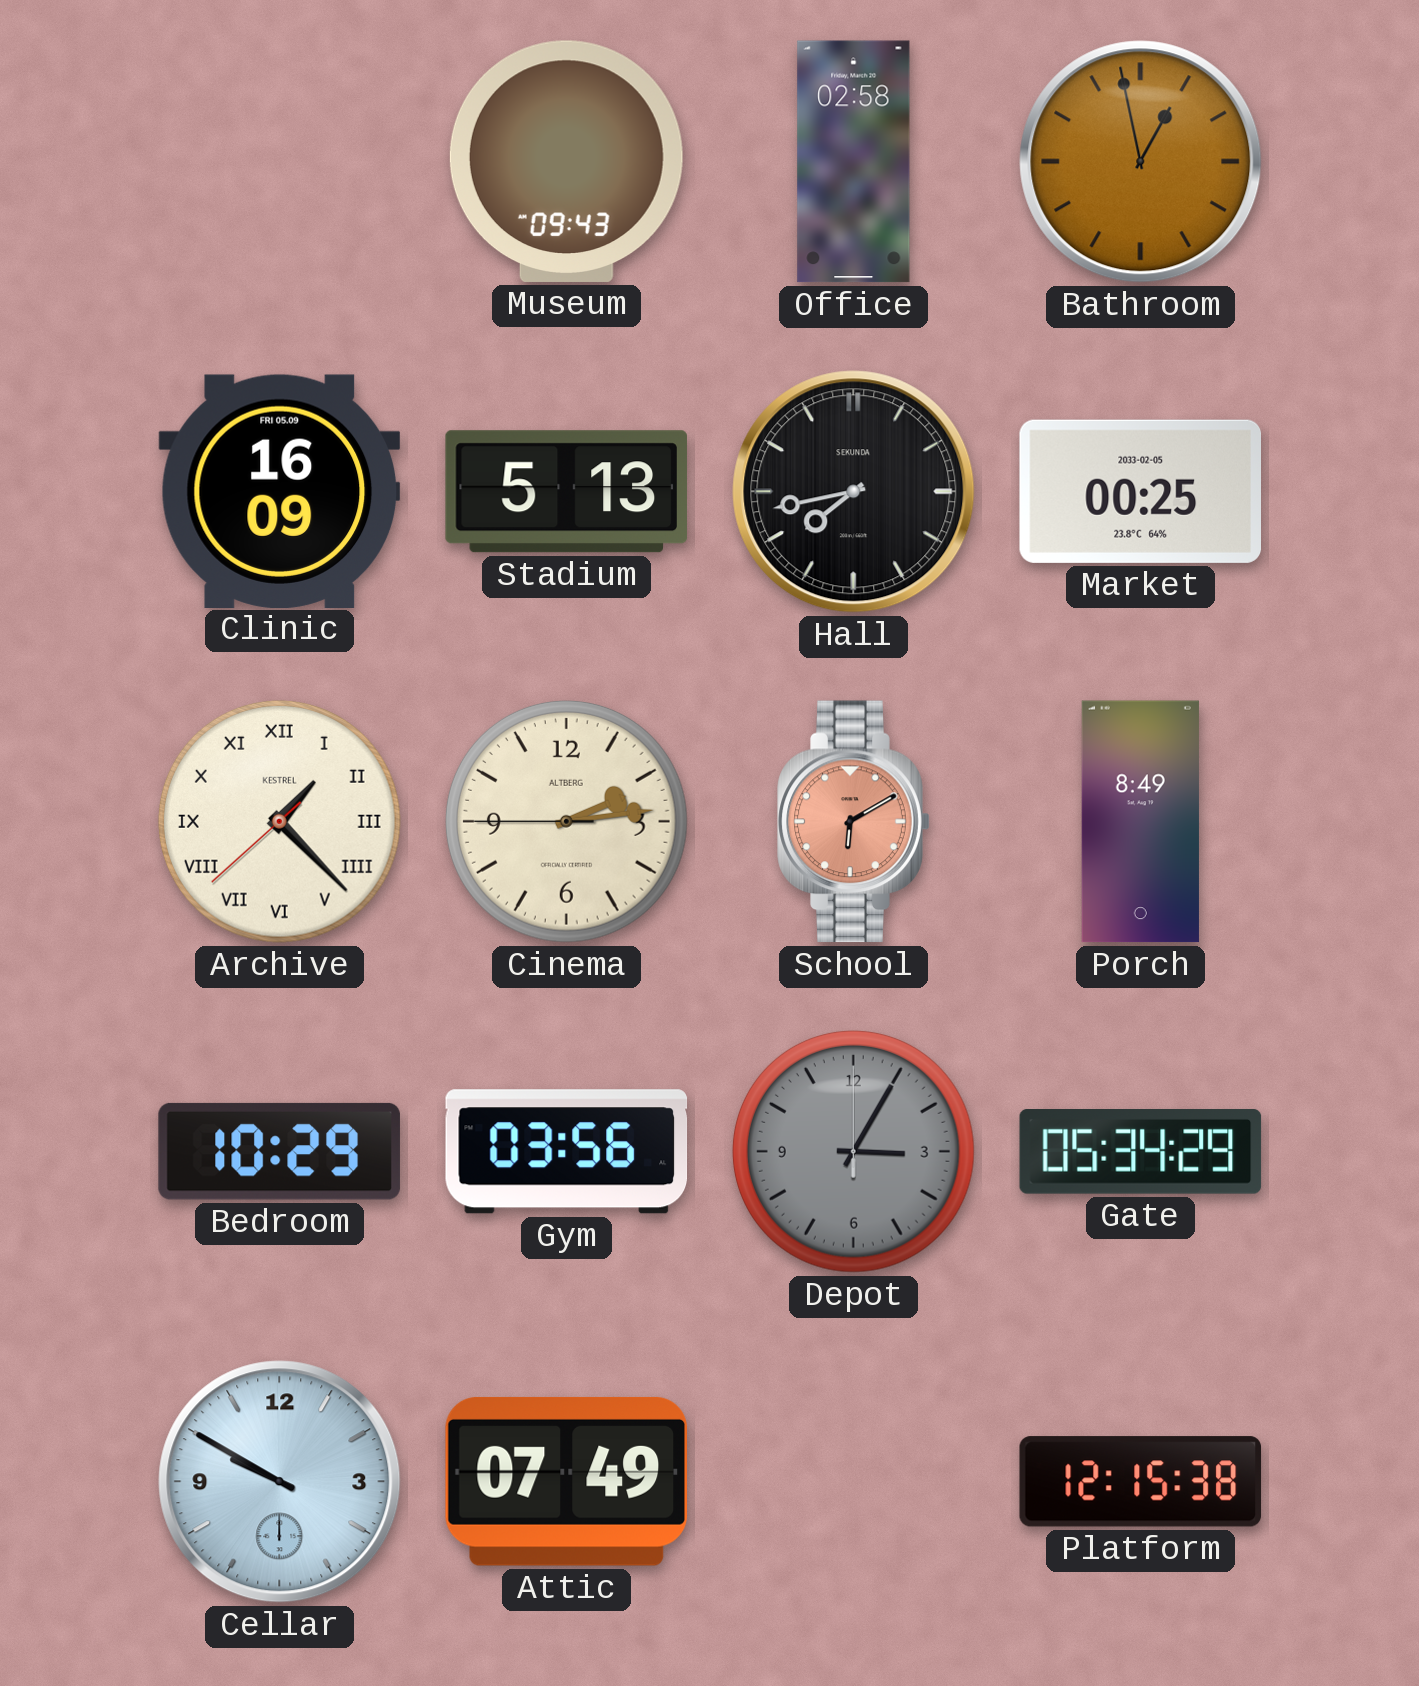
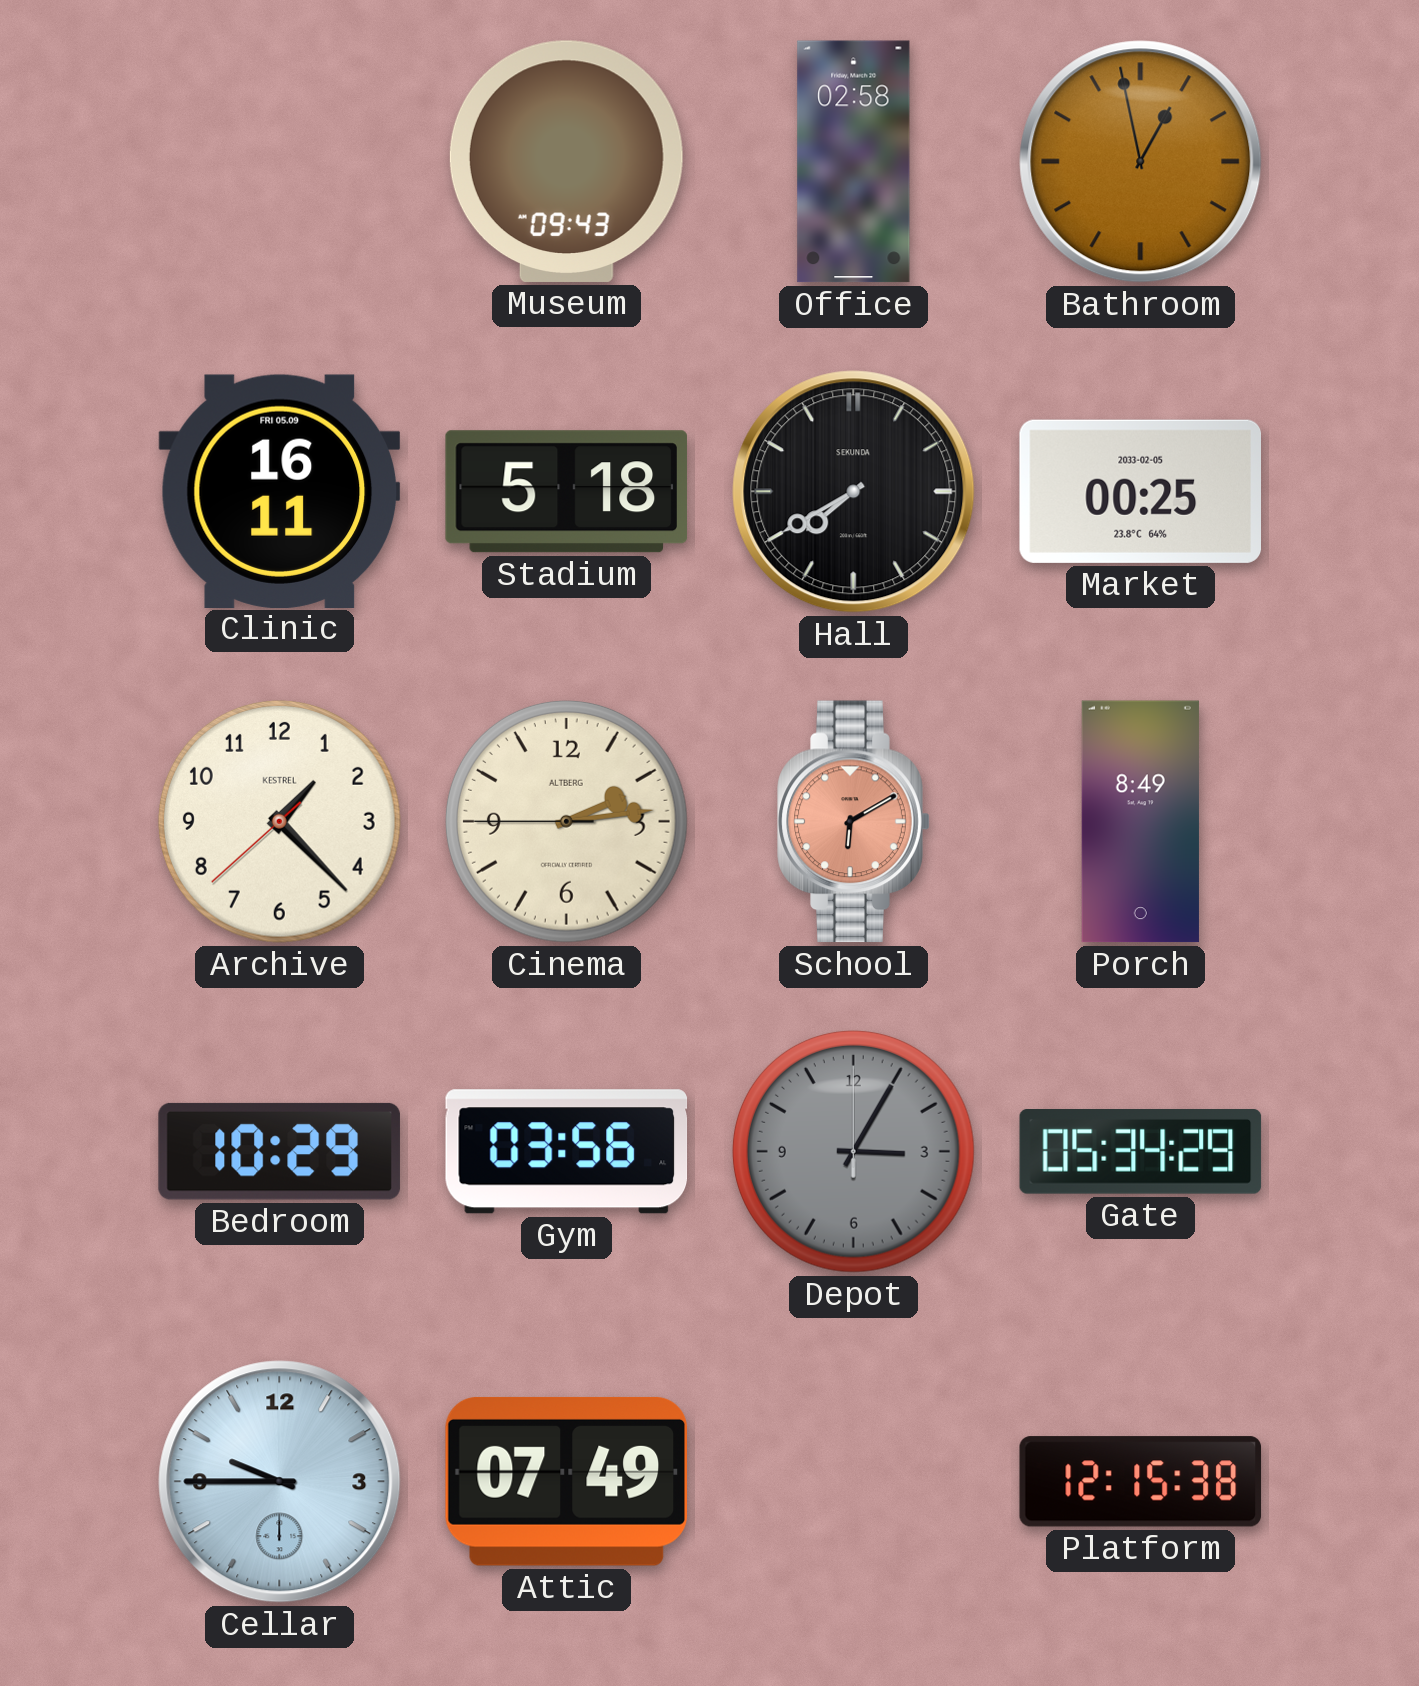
Clinic: 16:09 -> 16:11
Stadium: 5:13 -> 5:18
Hall: 7:43 -> 7:40
Archive numerals: Roman -> Arabic
Cellar: 9:50 -> 9:45
